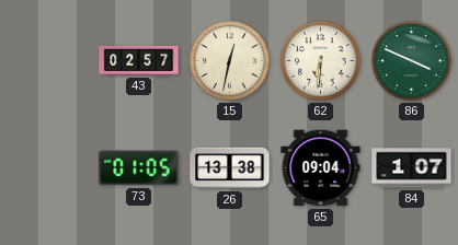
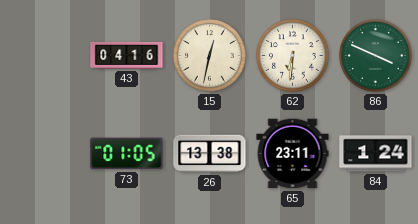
43: 02:57 -> 04:16
65: 09:04 -> 23:11
84: 1:07 -> 1:24
